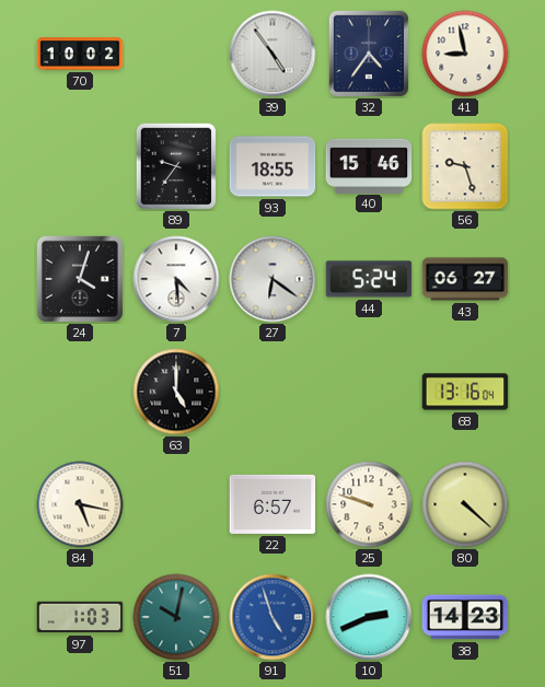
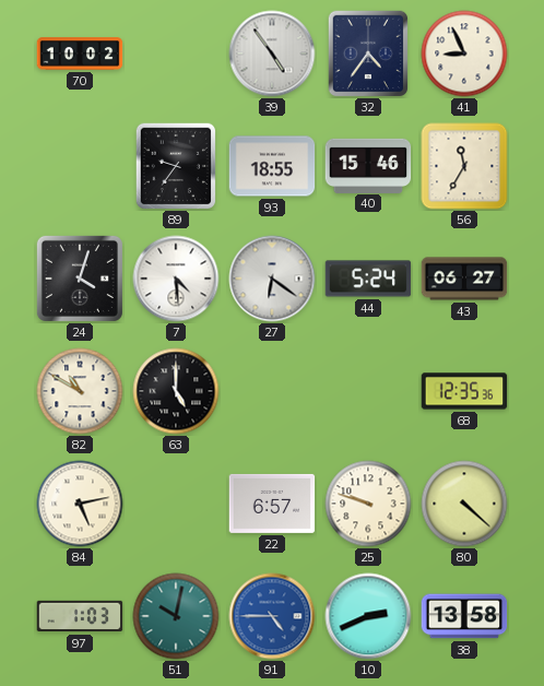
41: 8:58 -> 8:56
56: 9:27 -> 11:35
82: none -> 10:50
68: 13:16 -> 12:35
84: 5:17 -> 5:13
91: 4:57 -> 4:45
38: 14:23 -> 13:58
